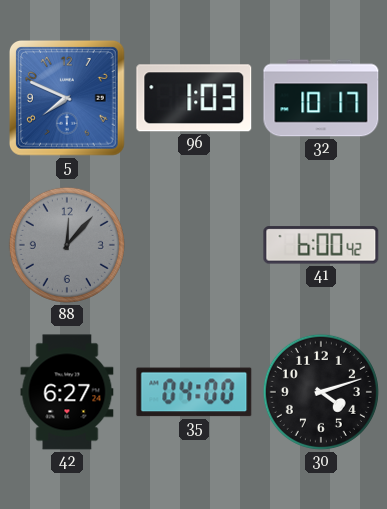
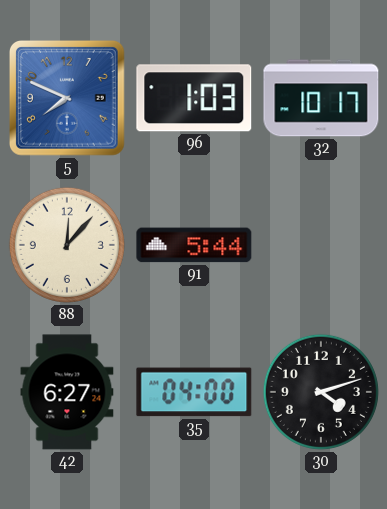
88 dial: grey -> cream
91: none -> 5:44
41: 6:00 -> none
